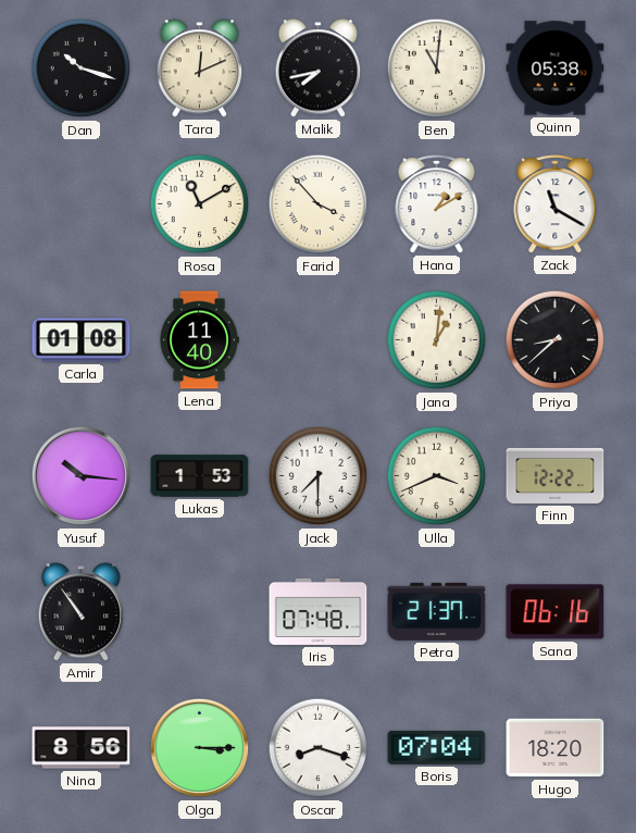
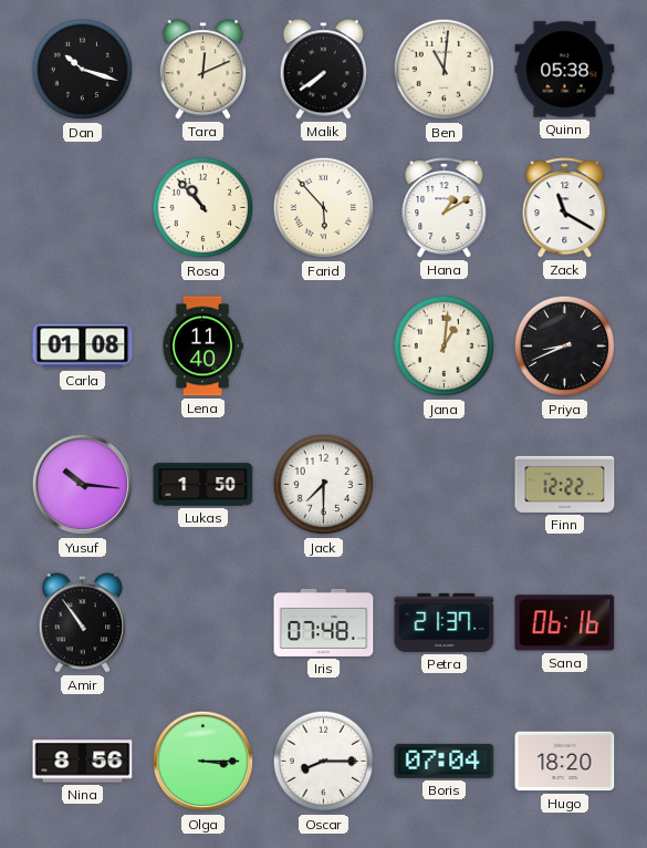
Malik: 7:43 -> 7:39
Rosa: 11:10 -> 10:53
Farid: 3:53 -> 5:53
Priya: 8:38 -> 8:41
Lukas: 1:53 -> 1:50
Ulla: 3:41 -> none
Oscar: 8:18 -> 8:15
